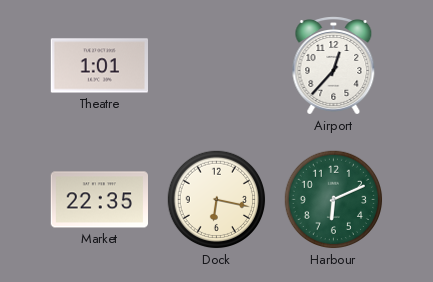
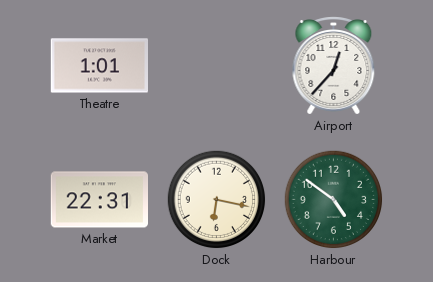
Market: 22:35 -> 22:31
Harbour: 6:11 -> 4:51
